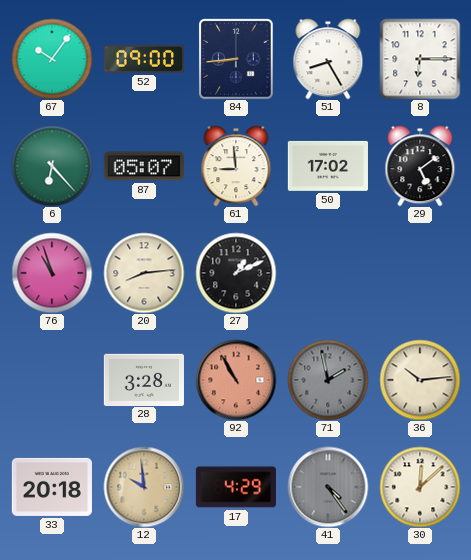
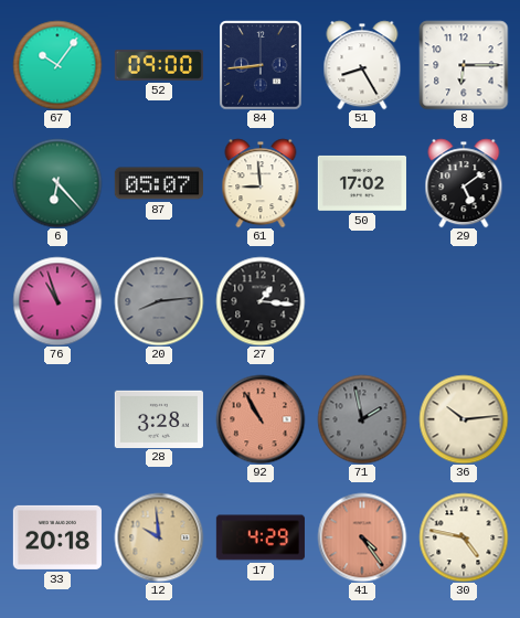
20 dial: cream -> grey
27: 1:11 -> 1:16
41 dial: grey -> salmon
30: 12:08 -> 4:47
